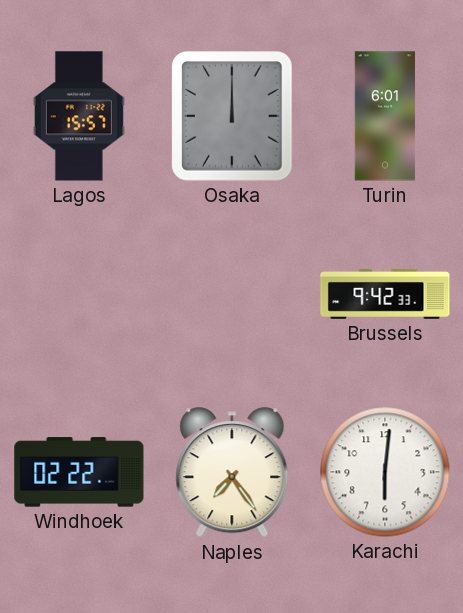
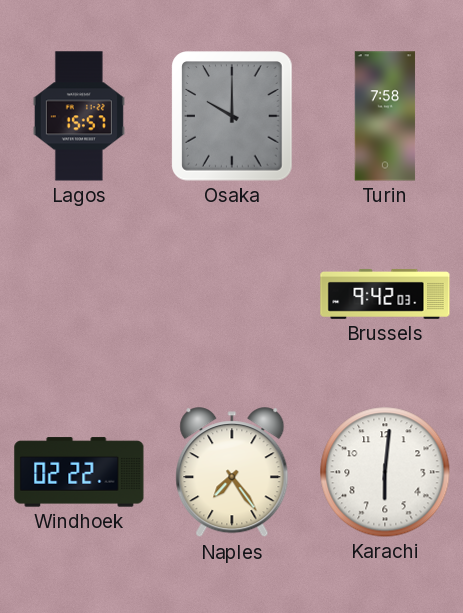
Osaka: 12:00 -> 10:00
Turin: 6:01 -> 7:58
Brussels: 9:42:33 -> 9:42:03
